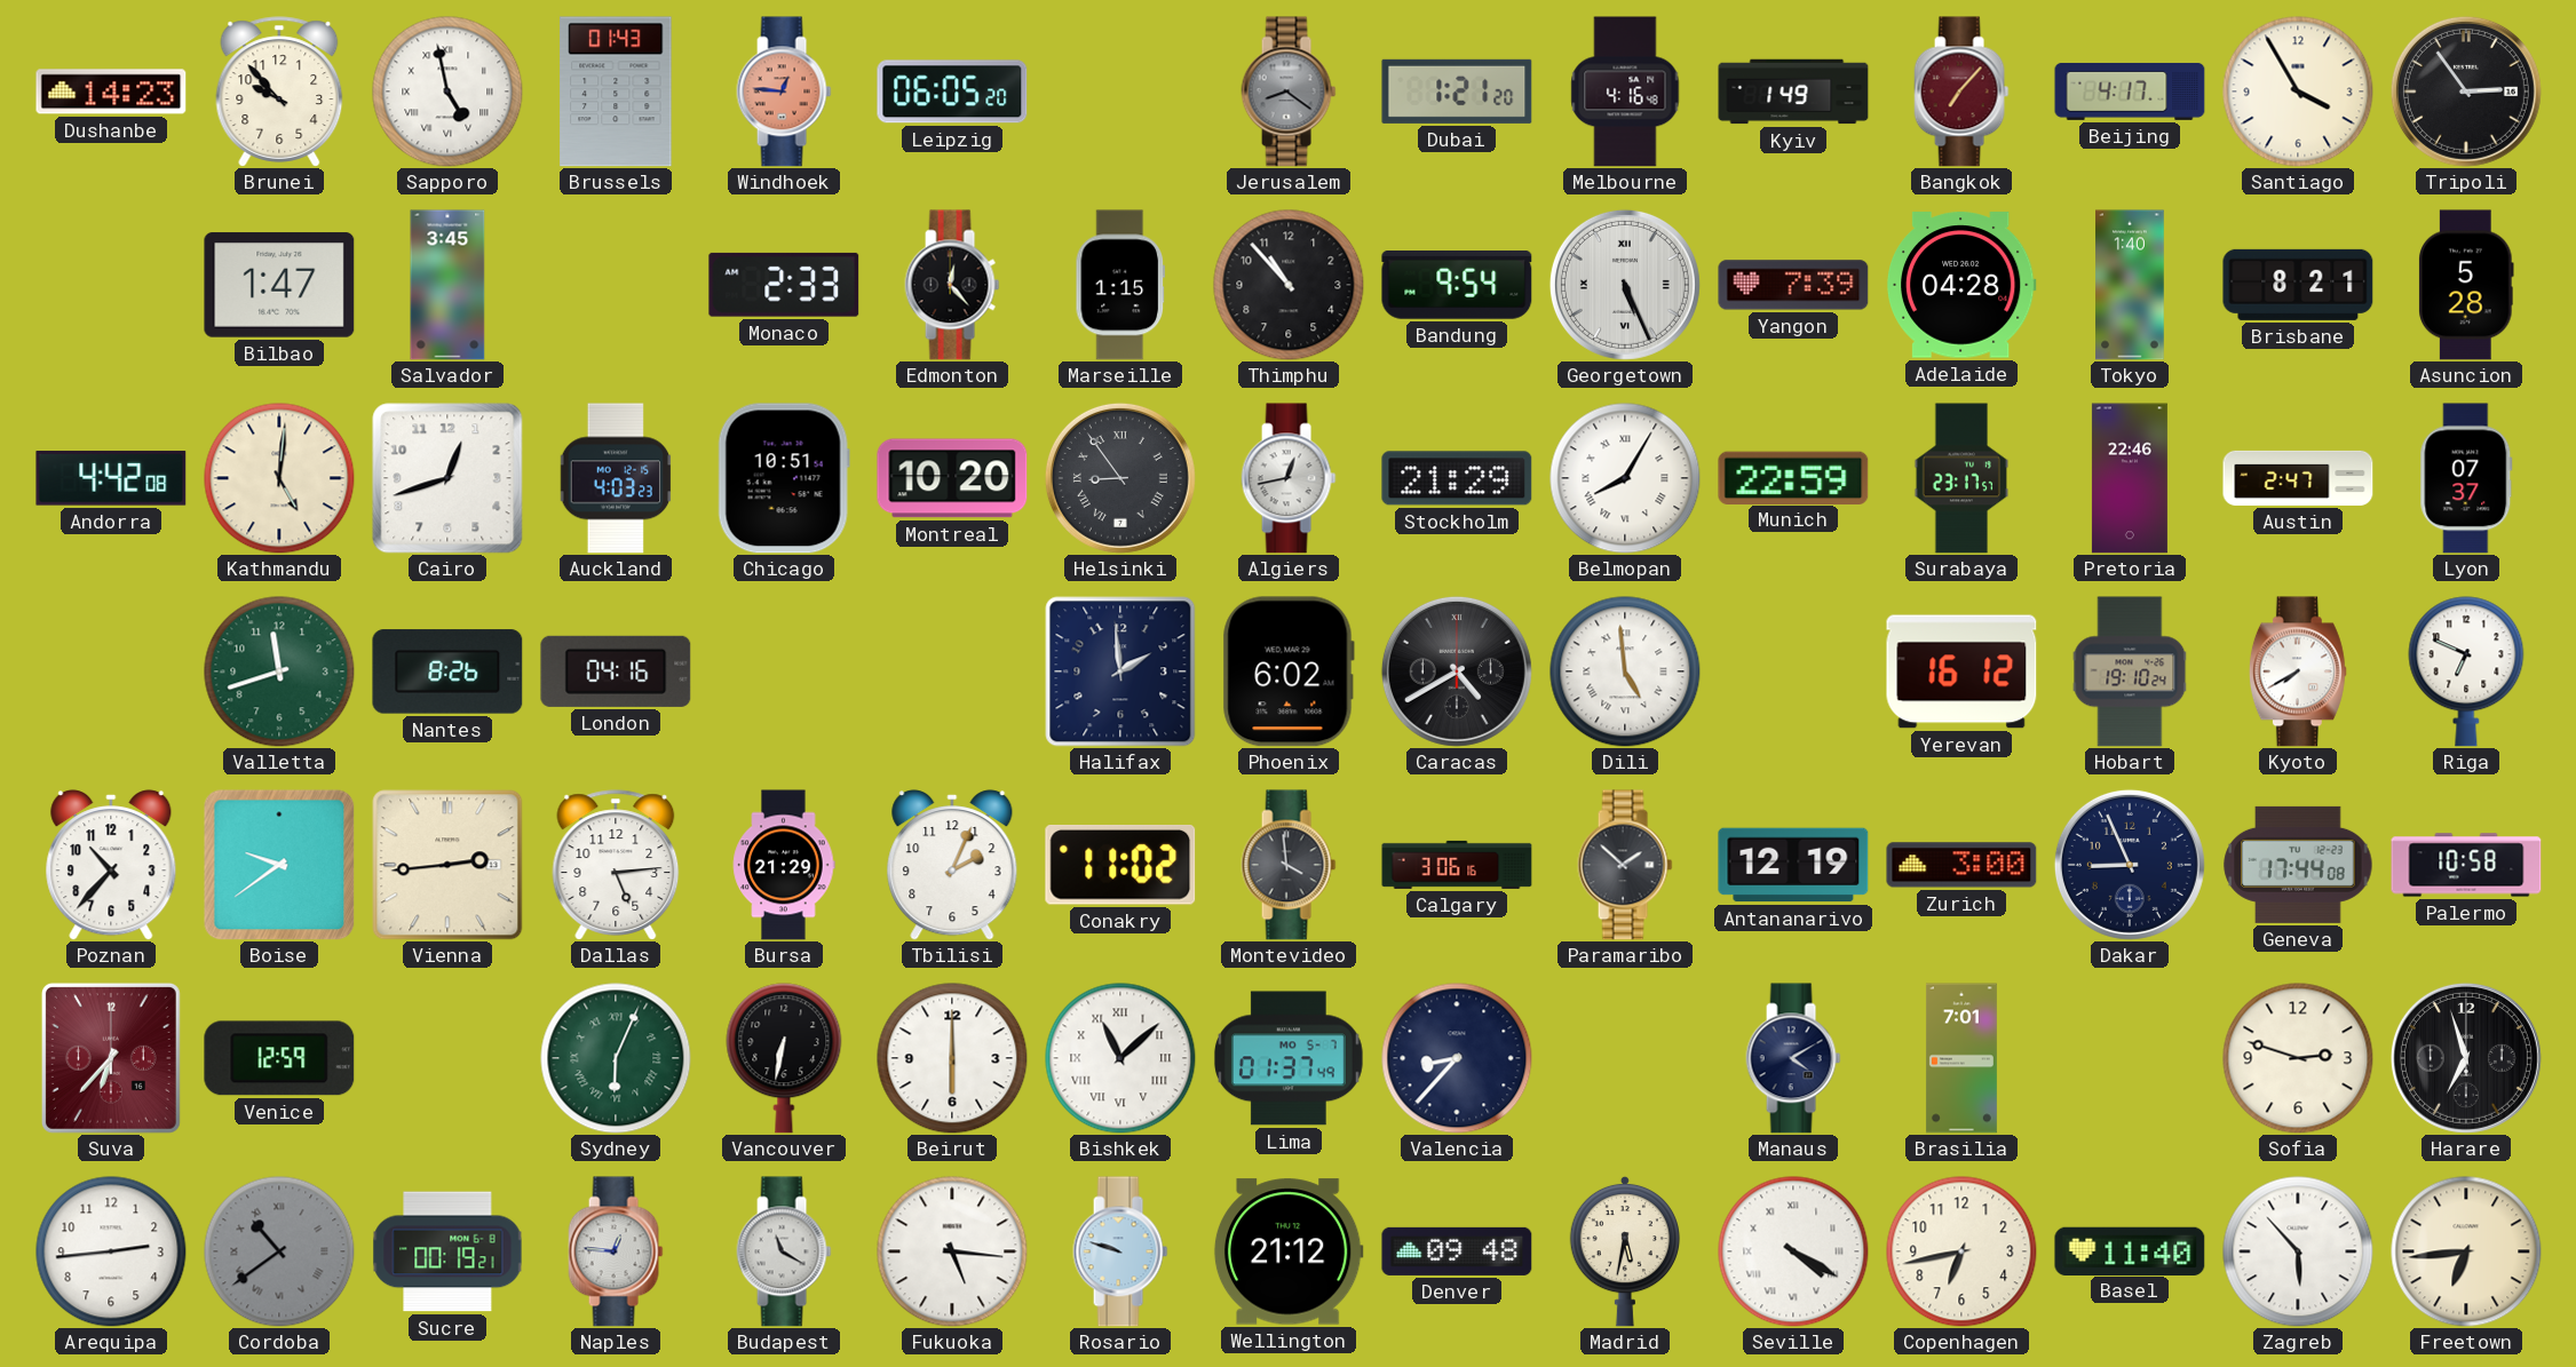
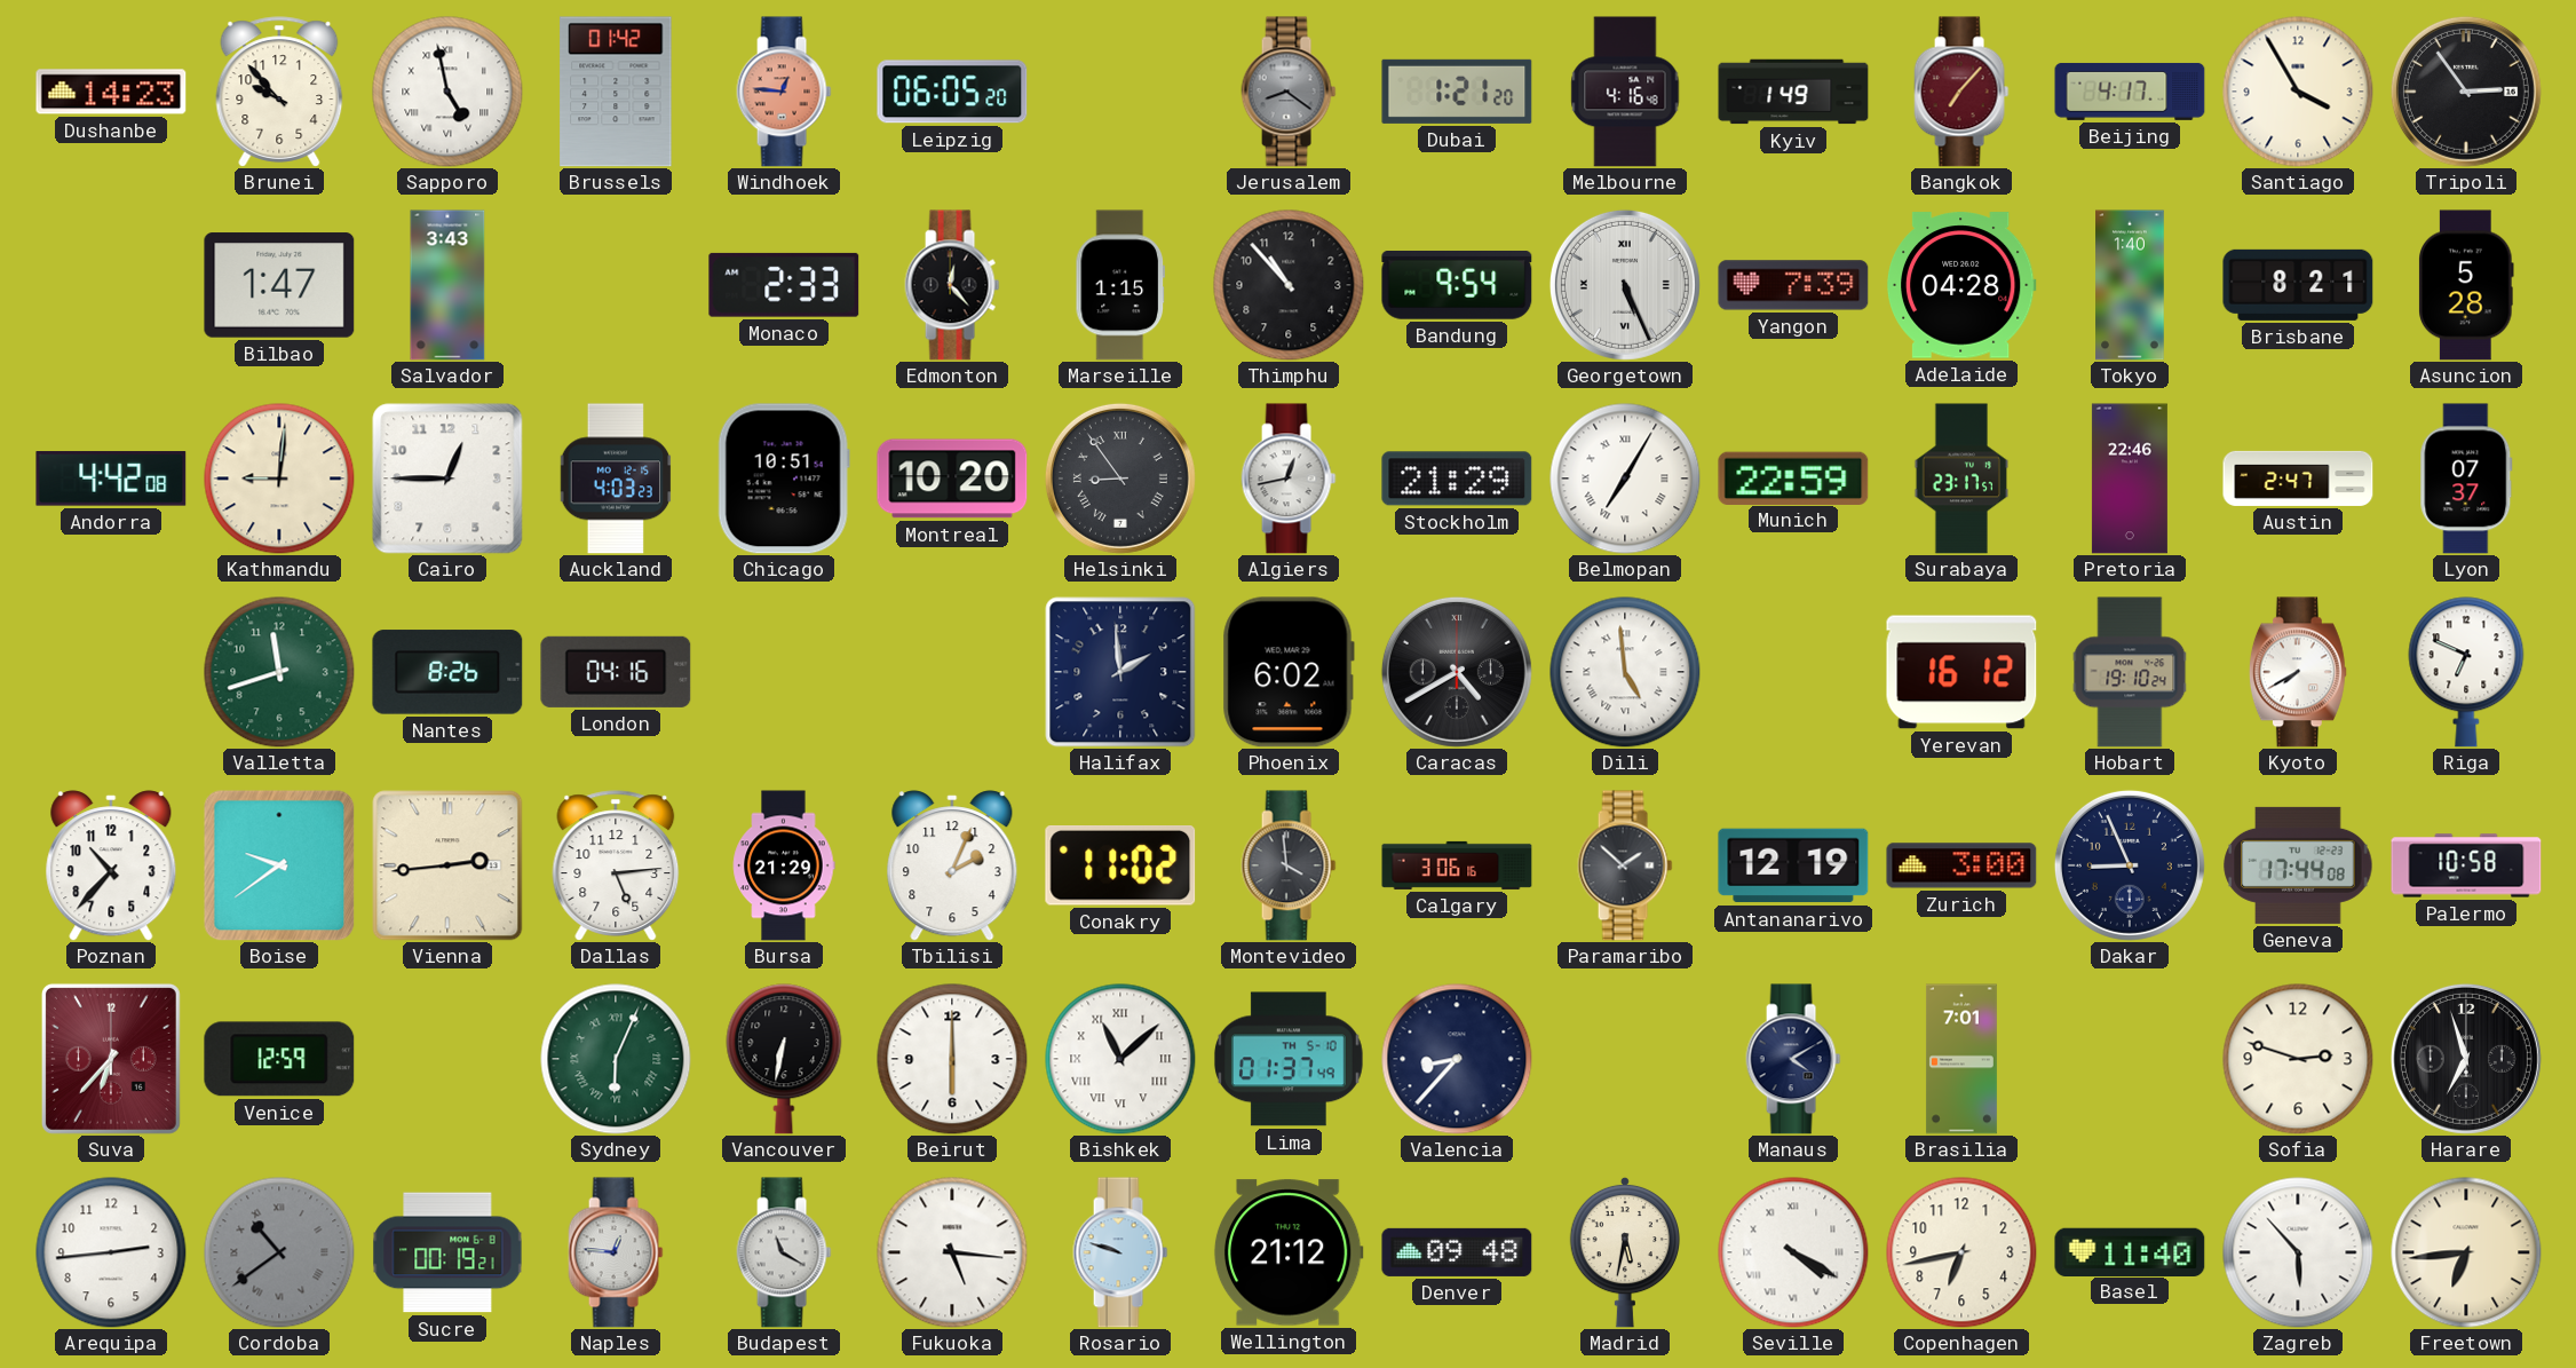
Brussels: 01:43 -> 01:42
Salvador: 3:45 -> 3:43
Kathmandu: 5:01 -> 9:01
Cairo: 12:42 -> 12:45
Belmopan: 8:05 -> 7:05
Lima date: MO 5-7 -> TH 5-10
